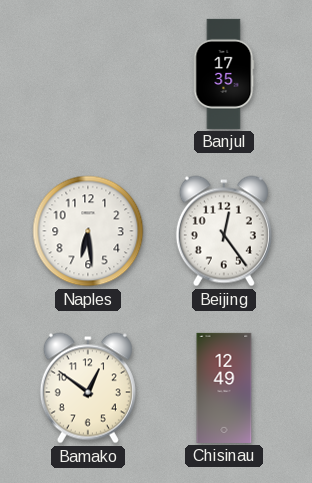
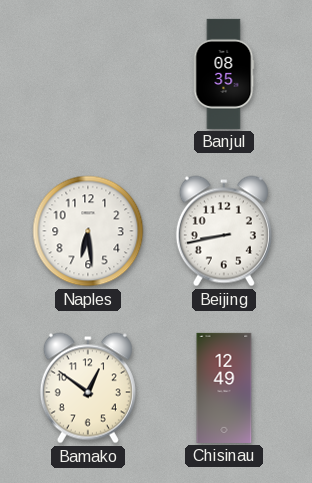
Banjul: 17:35 -> 08:35
Beijing: 12:24 -> 8:43
